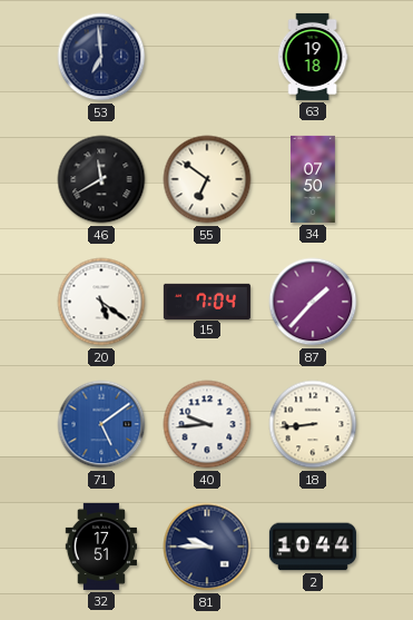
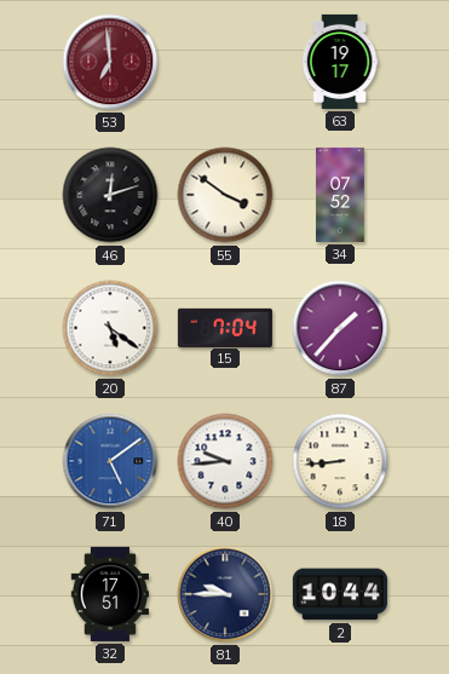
53 dial: navy -> burgundy
63: 19:18 -> 19:17
46: 11:40 -> 12:12
55: 6:51 -> 3:51
34: 07:50 -> 07:52
